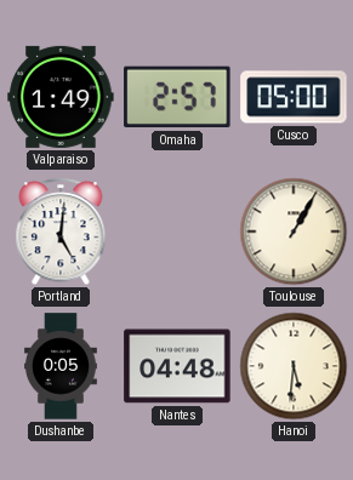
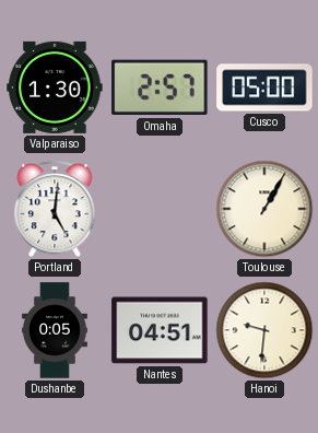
Valparaiso: 1:49 -> 1:30
Nantes: 04:48 -> 04:51
Hanoi: 5:31 -> 9:31
